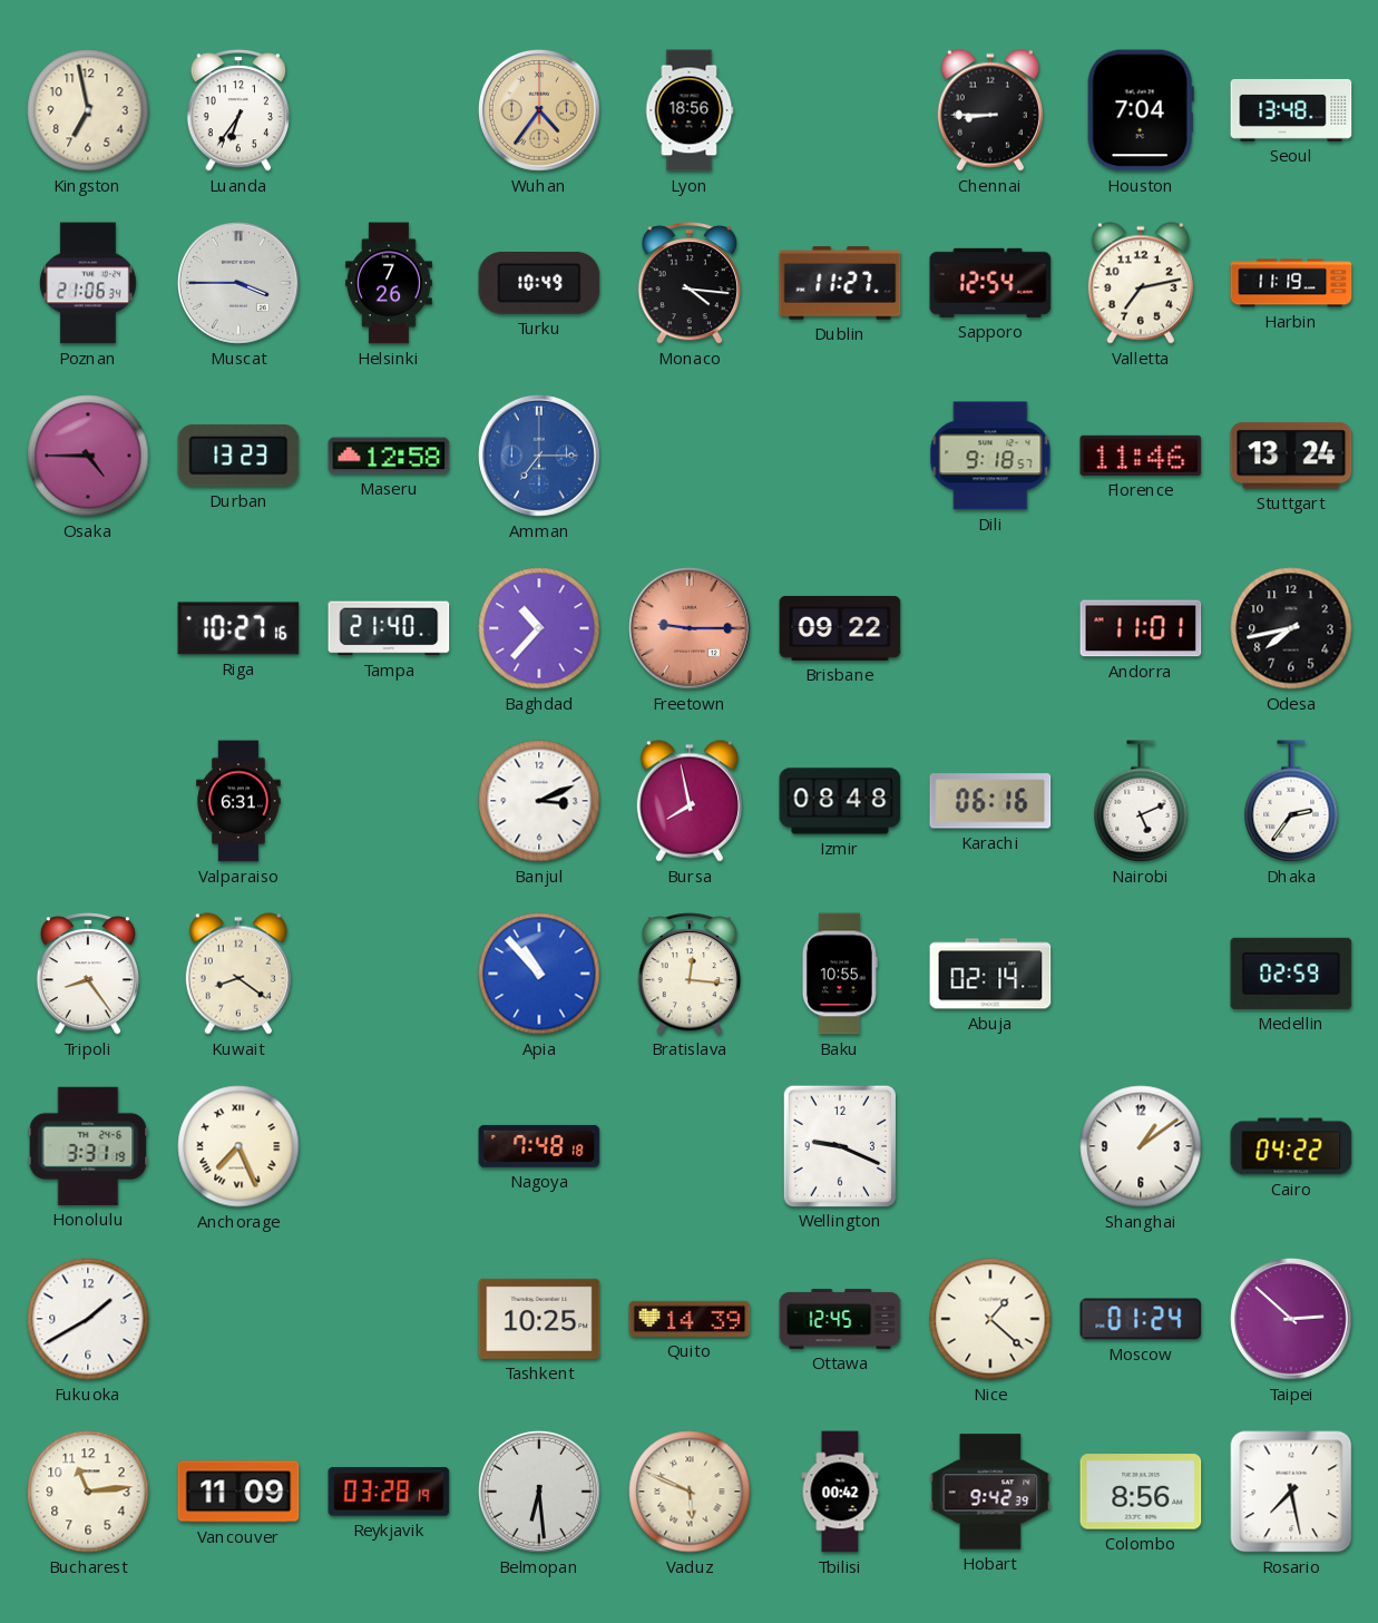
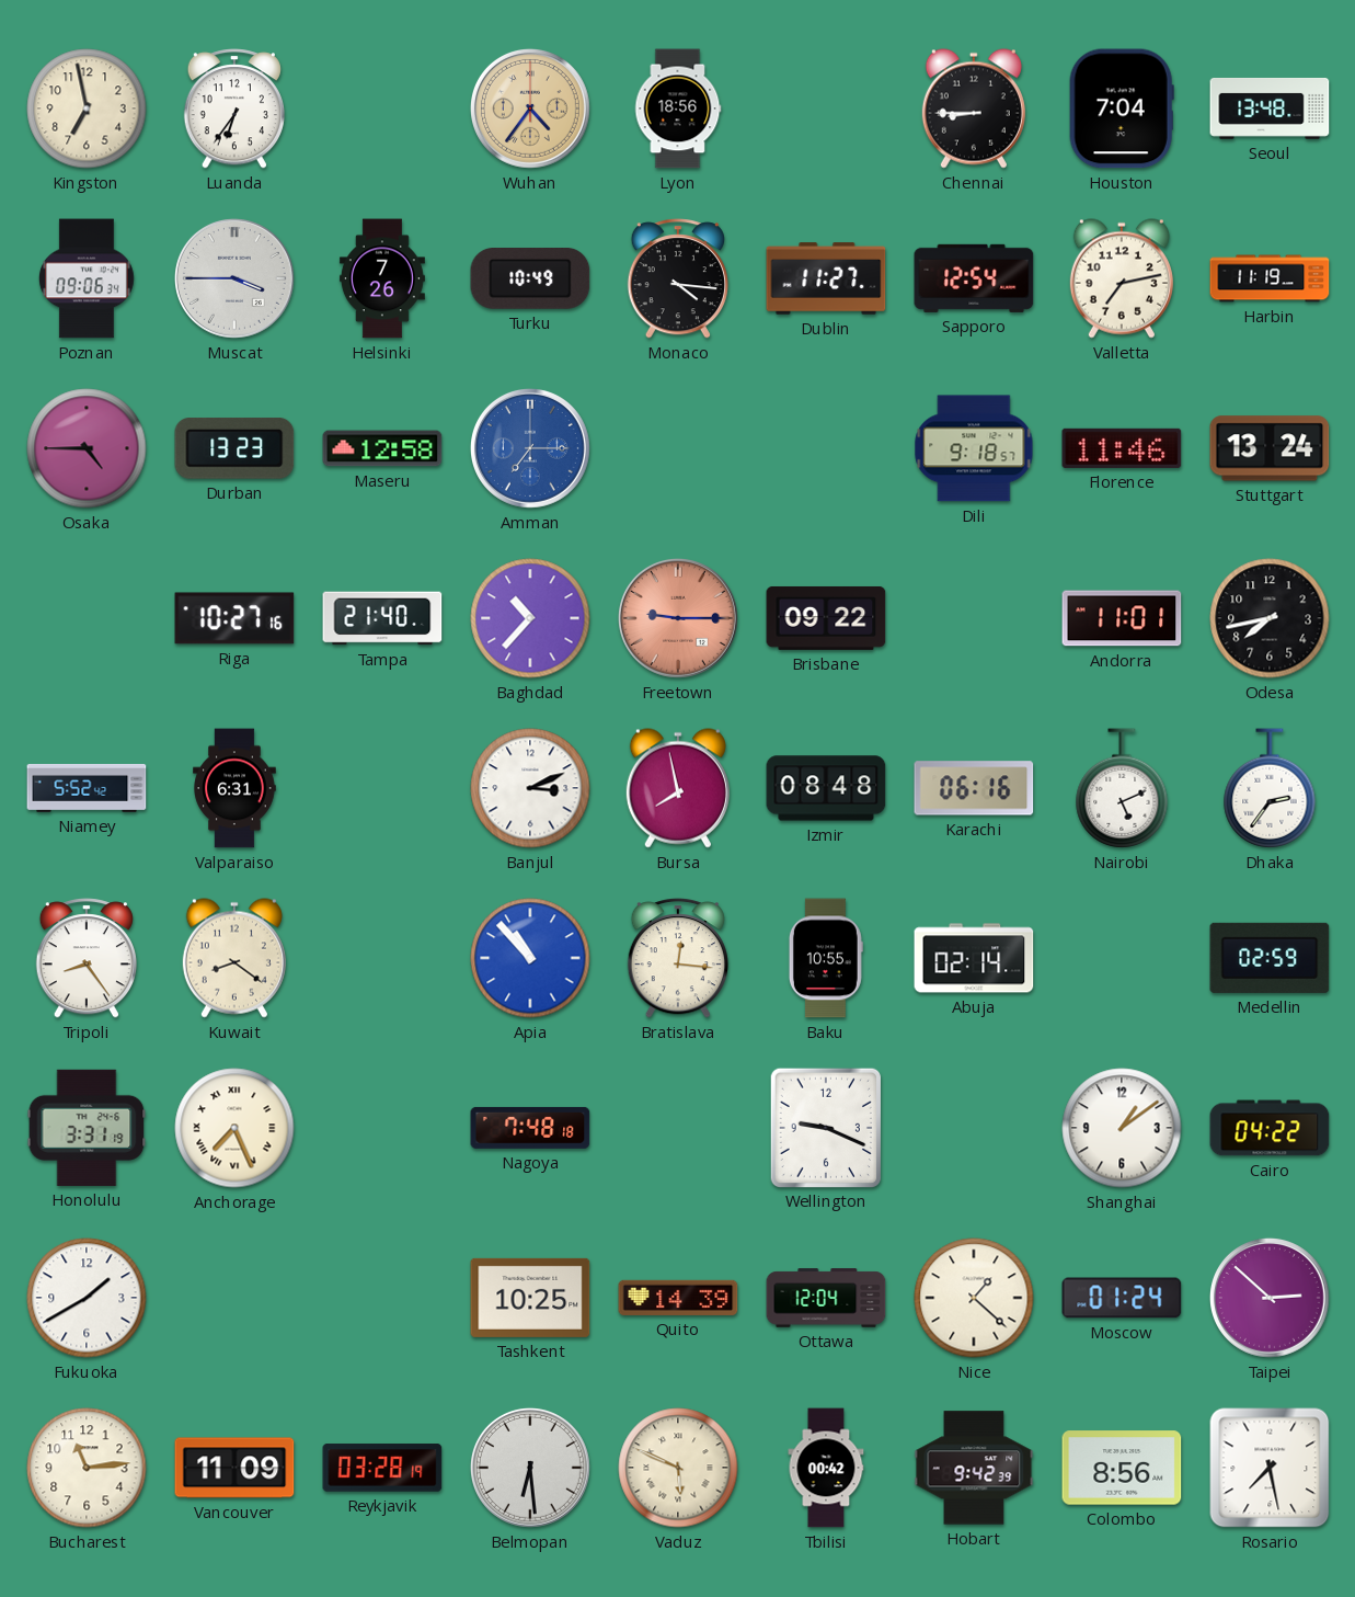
Poznan: 21:06 -> 09:06
Niamey: none -> 5:52
Ottawa: 12:45 -> 12:04
